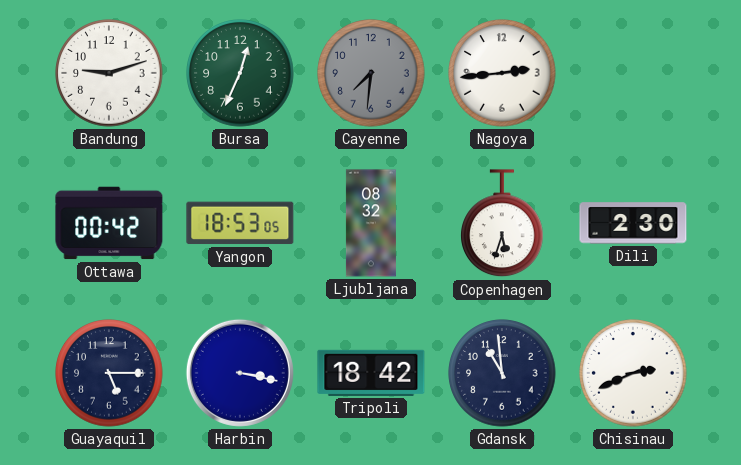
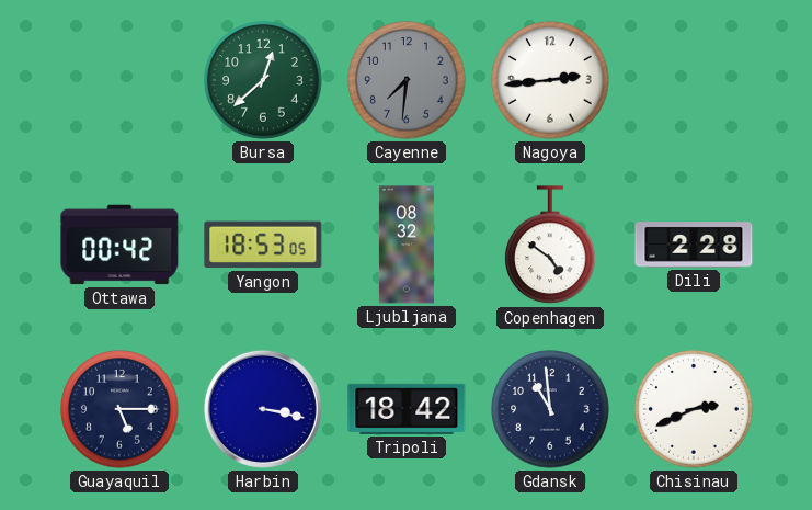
Bandung: 9:12 -> none
Bursa: 12:34 -> 12:38
Copenhagen: 5:33 -> 4:51
Dili: 2:30 -> 2:28
